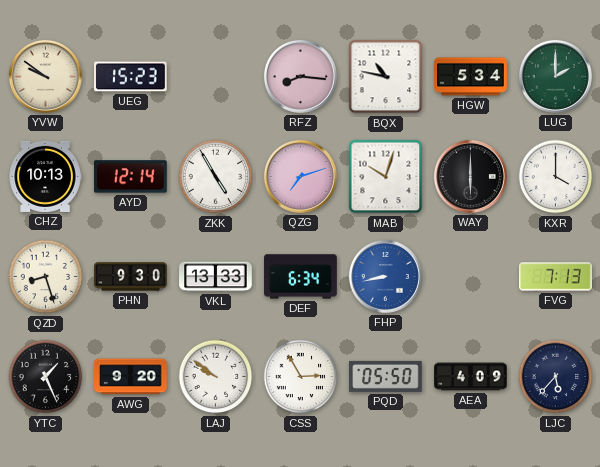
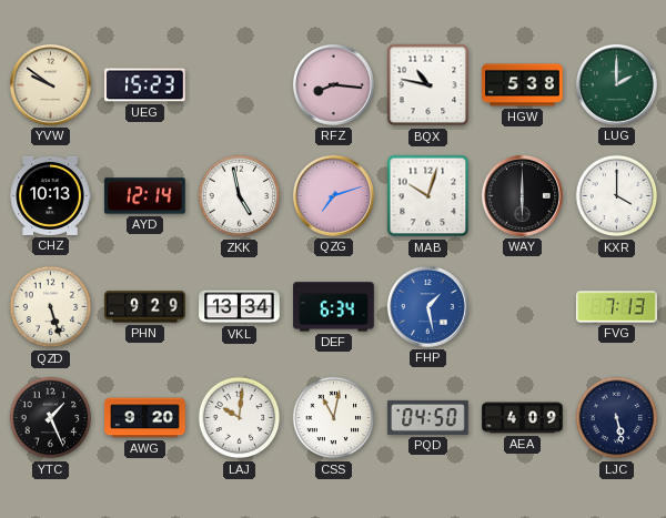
HGW: 5:34 -> 5:38
ZKK: 4:55 -> 4:58
QZD: 8:27 -> 5:27
PHN: 9:30 -> 9:29
VKL: 13:33 -> 13:34
FHP: 8:43 -> 1:28
LAJ: 9:51 -> 10:01
CSS: 2:55 -> 11:02
PQD: 05:50 -> 04:50
LJC: 5:37 -> 5:28
